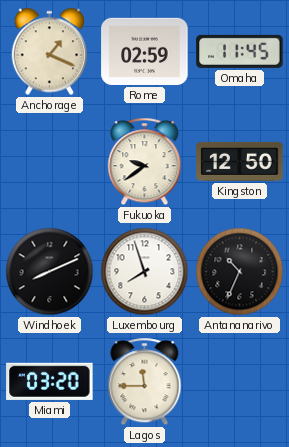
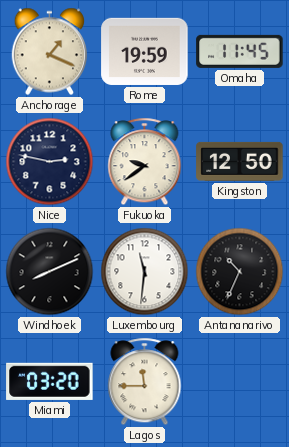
Rome: 02:59 -> 19:59
Nice: none -> 2:47
Luxembourg: 7:57 -> 11:31
